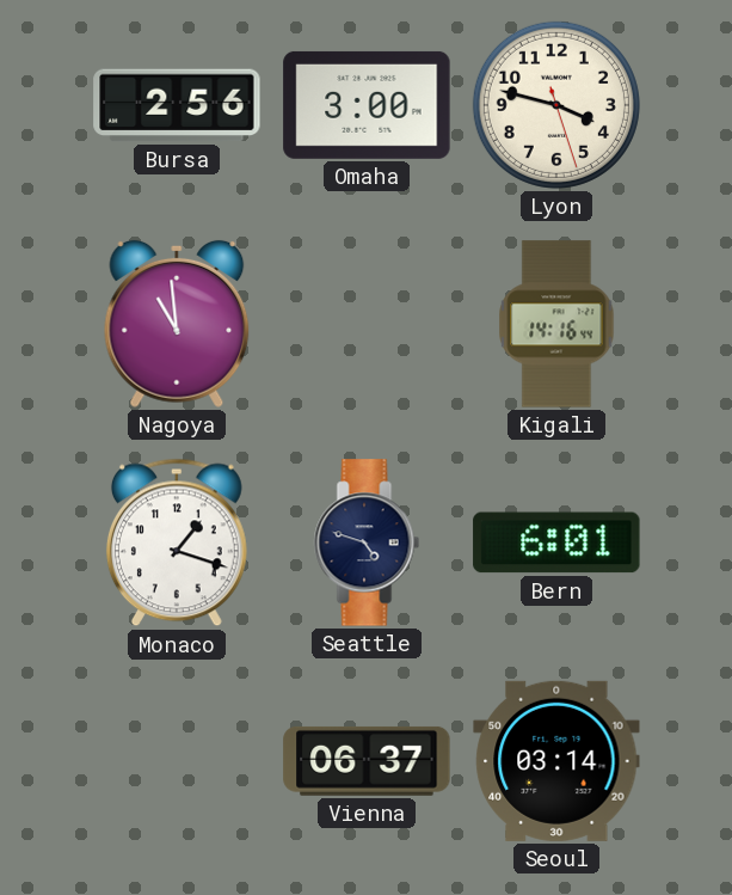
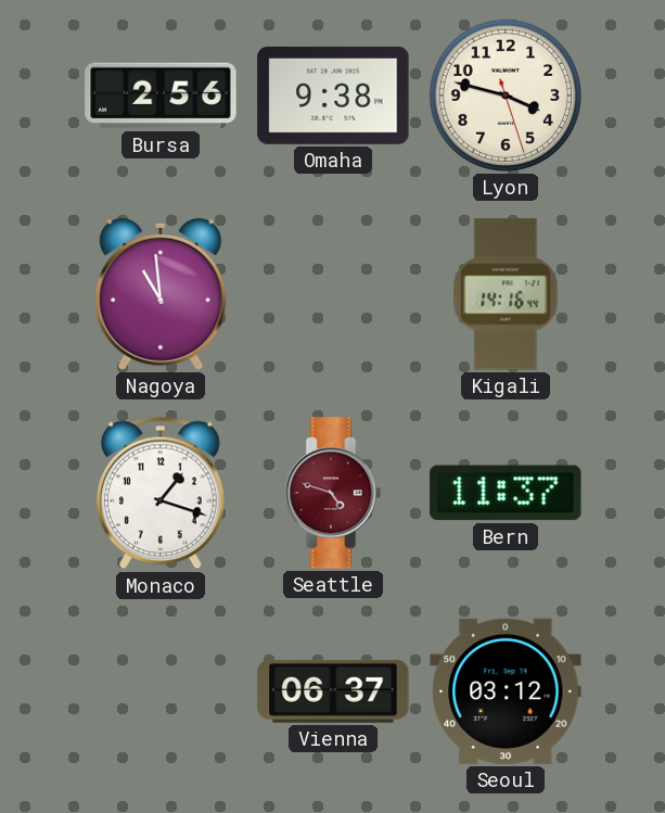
Omaha: 3:00 -> 9:38
Seattle dial: navy -> burgundy
Bern: 6:01 -> 11:37
Seoul: 03:14 -> 03:12
